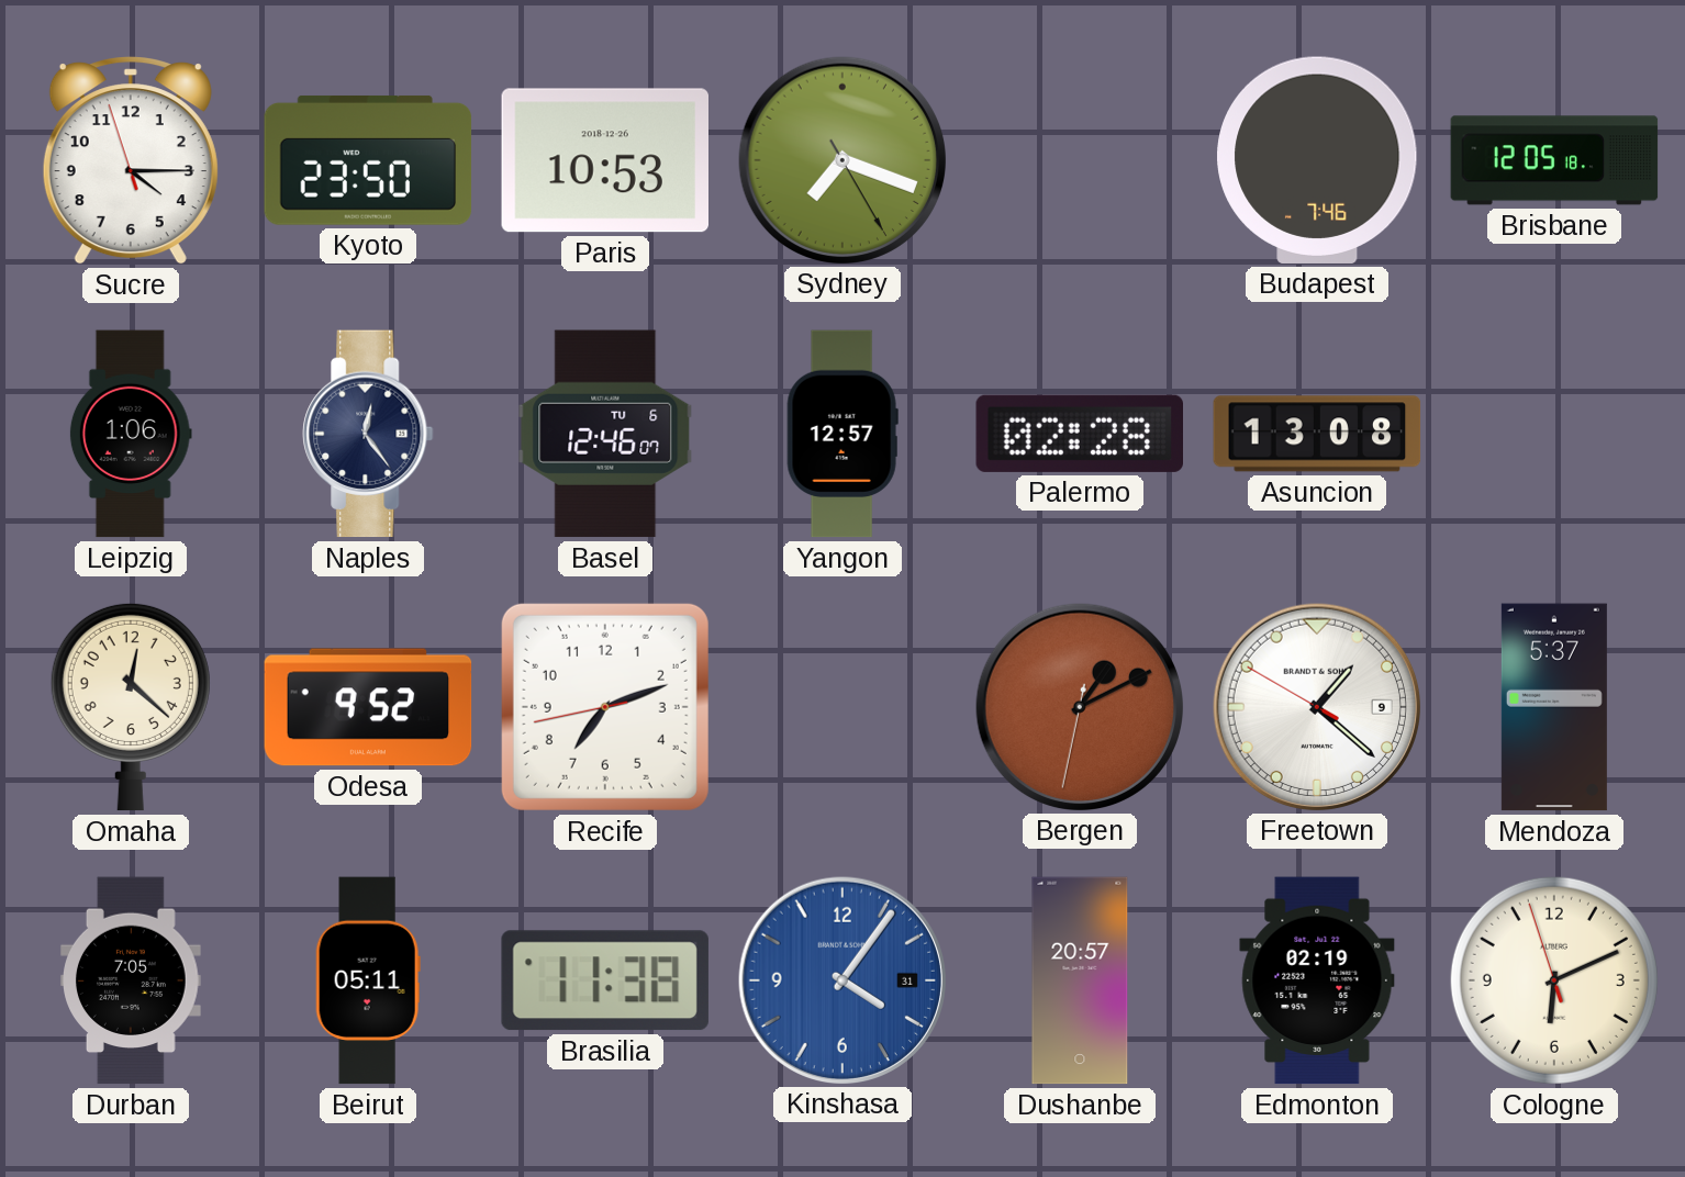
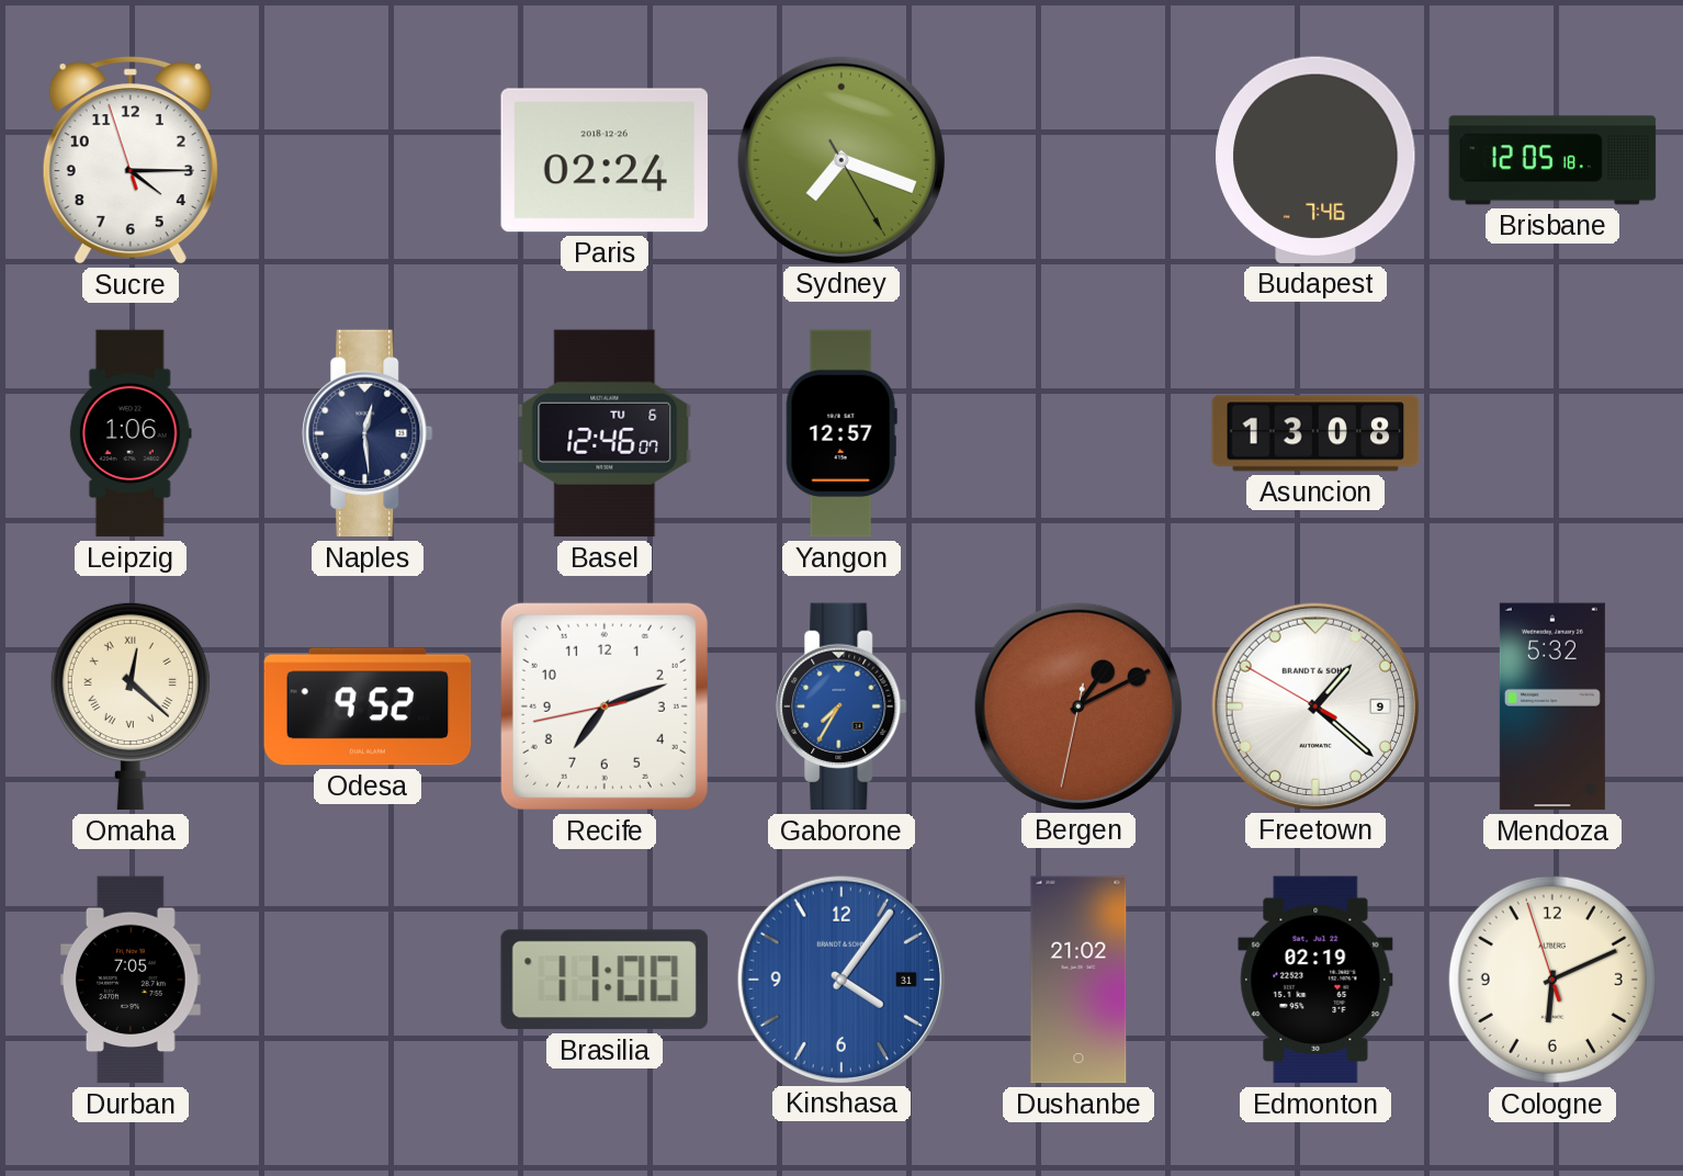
Kyoto: 23:50 -> none
Paris: 10:53 -> 02:24
Naples: 12:24 -> 12:29
Palermo: 02:28 -> none
Omaha numerals: Arabic -> Roman
Gaborone: none -> 7:35
Mendoza: 5:37 -> 5:32
Beirut: 05:11 -> none
Brasilia: 11:38 -> 11:00
Dushanbe: 20:57 -> 21:02
